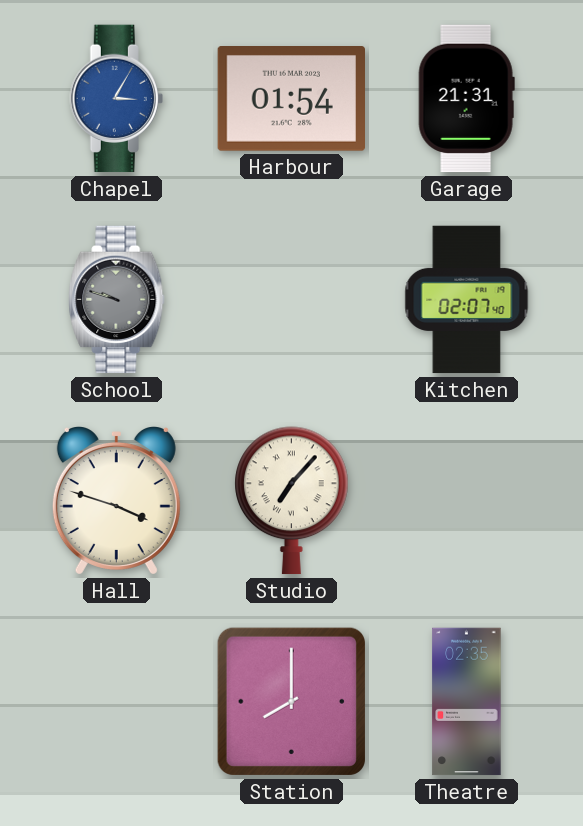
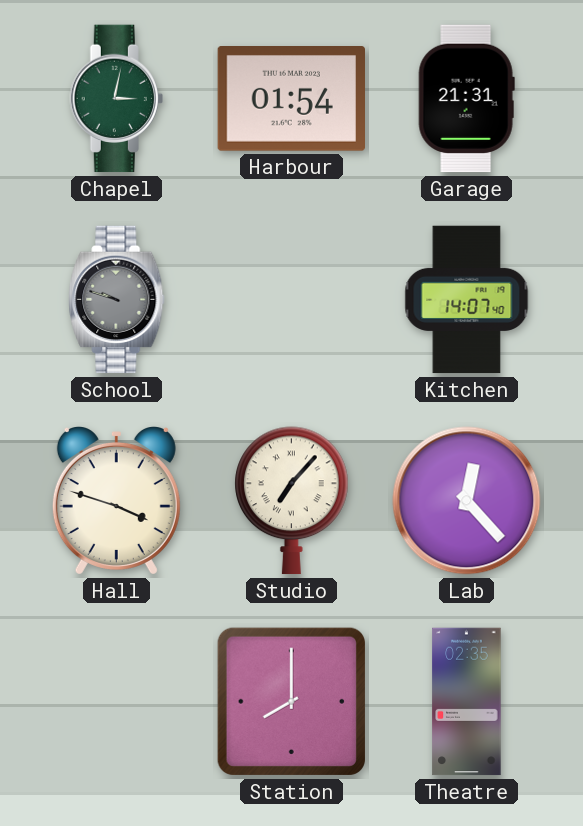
Chapel: 3:05 -> 3:02
Chapel dial: blue -> green
Kitchen: 02:07 -> 14:07
Lab: none -> 12:23
